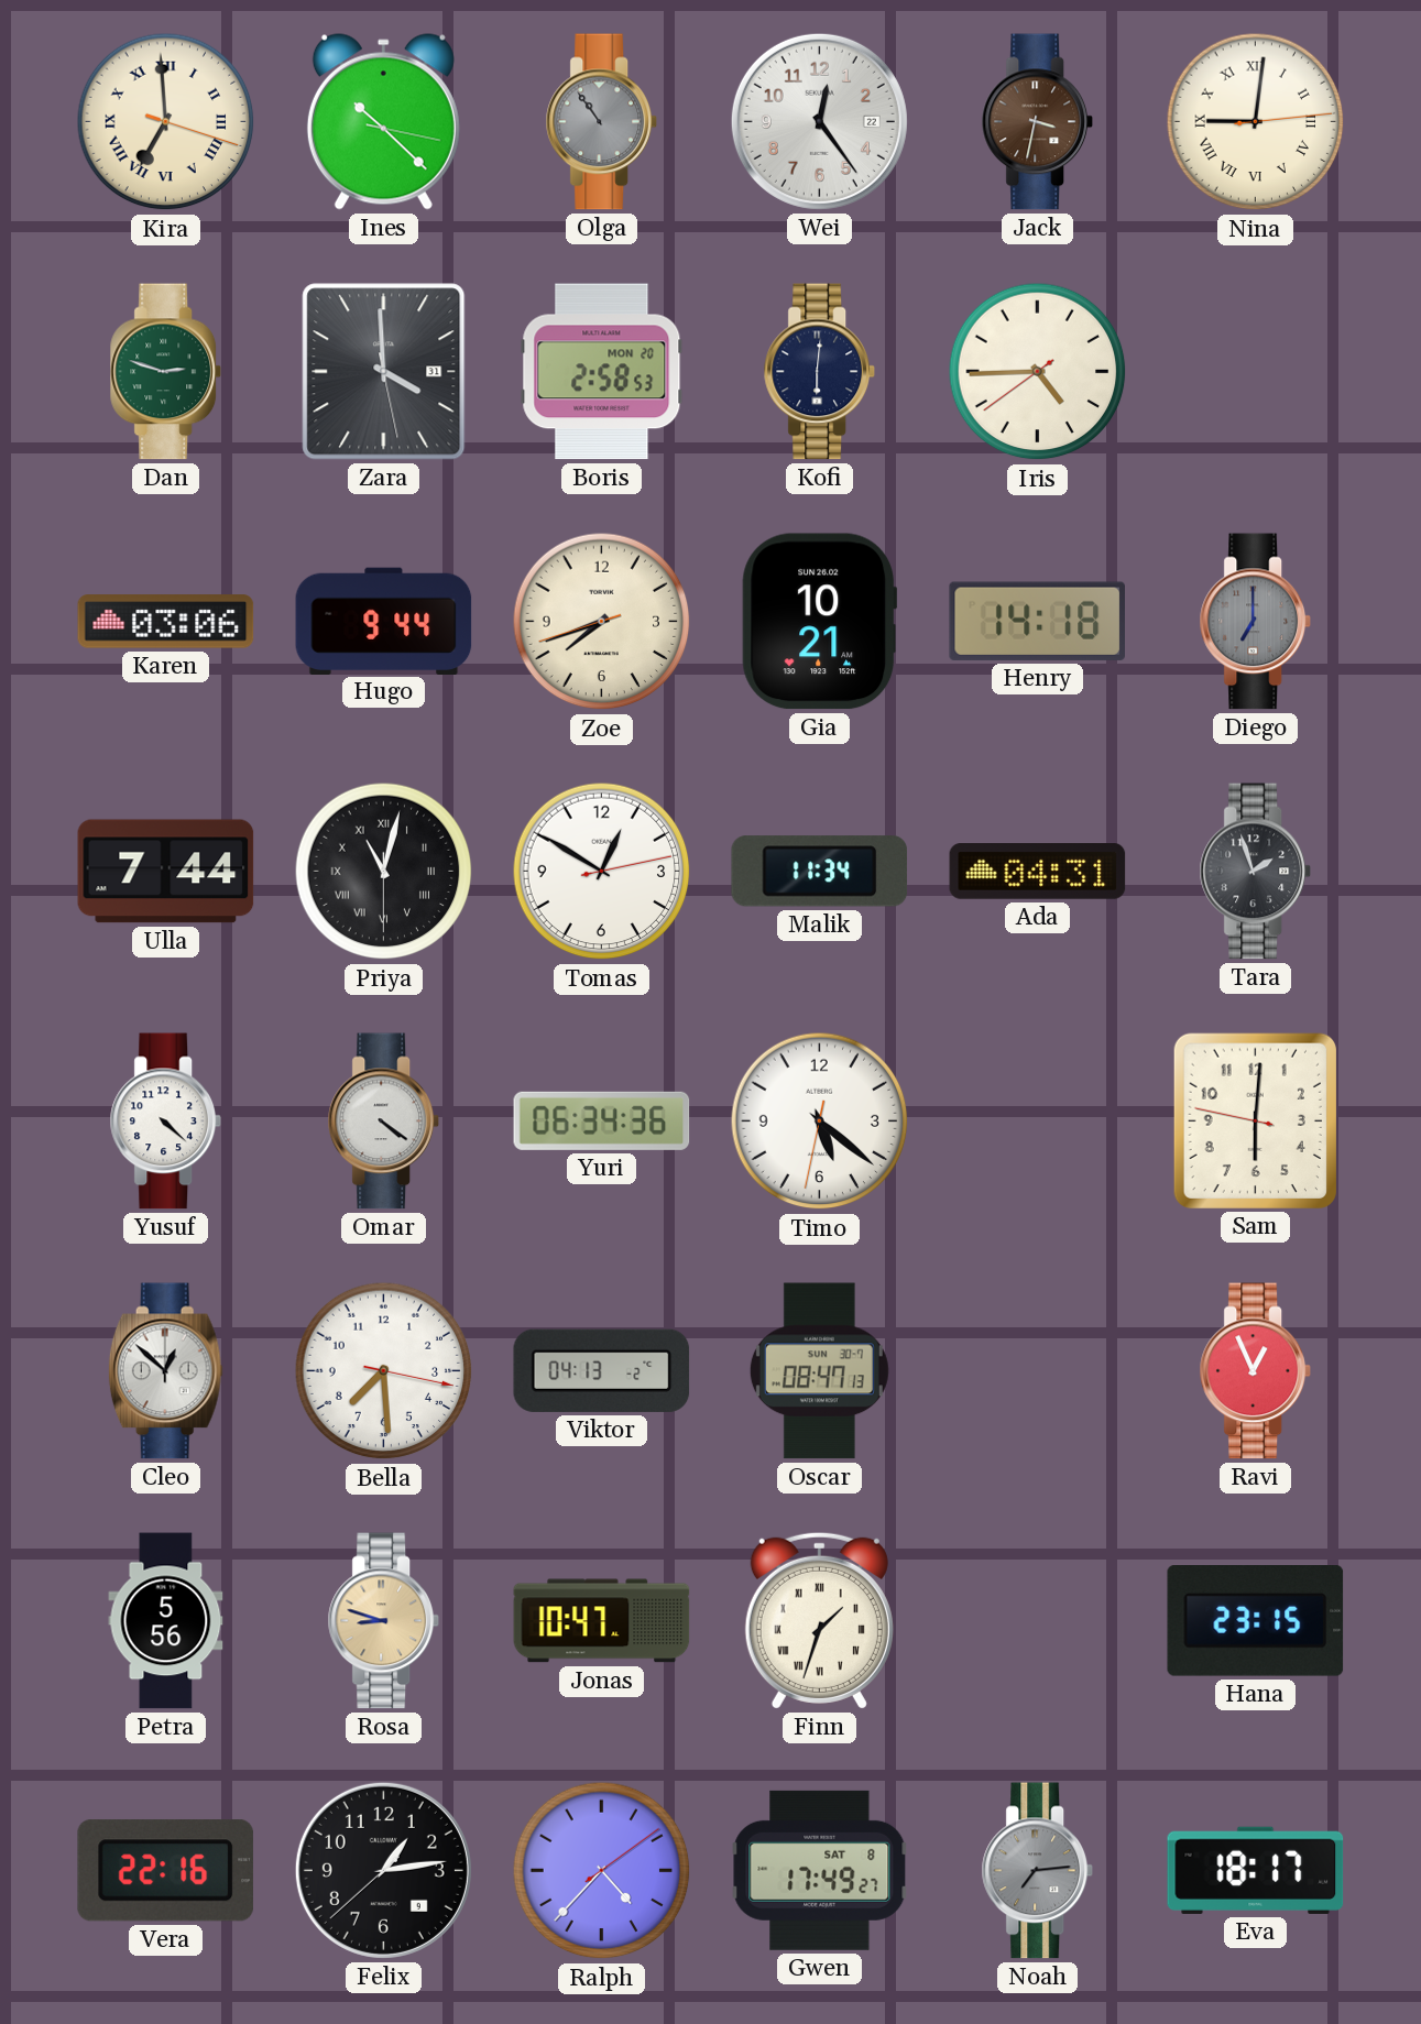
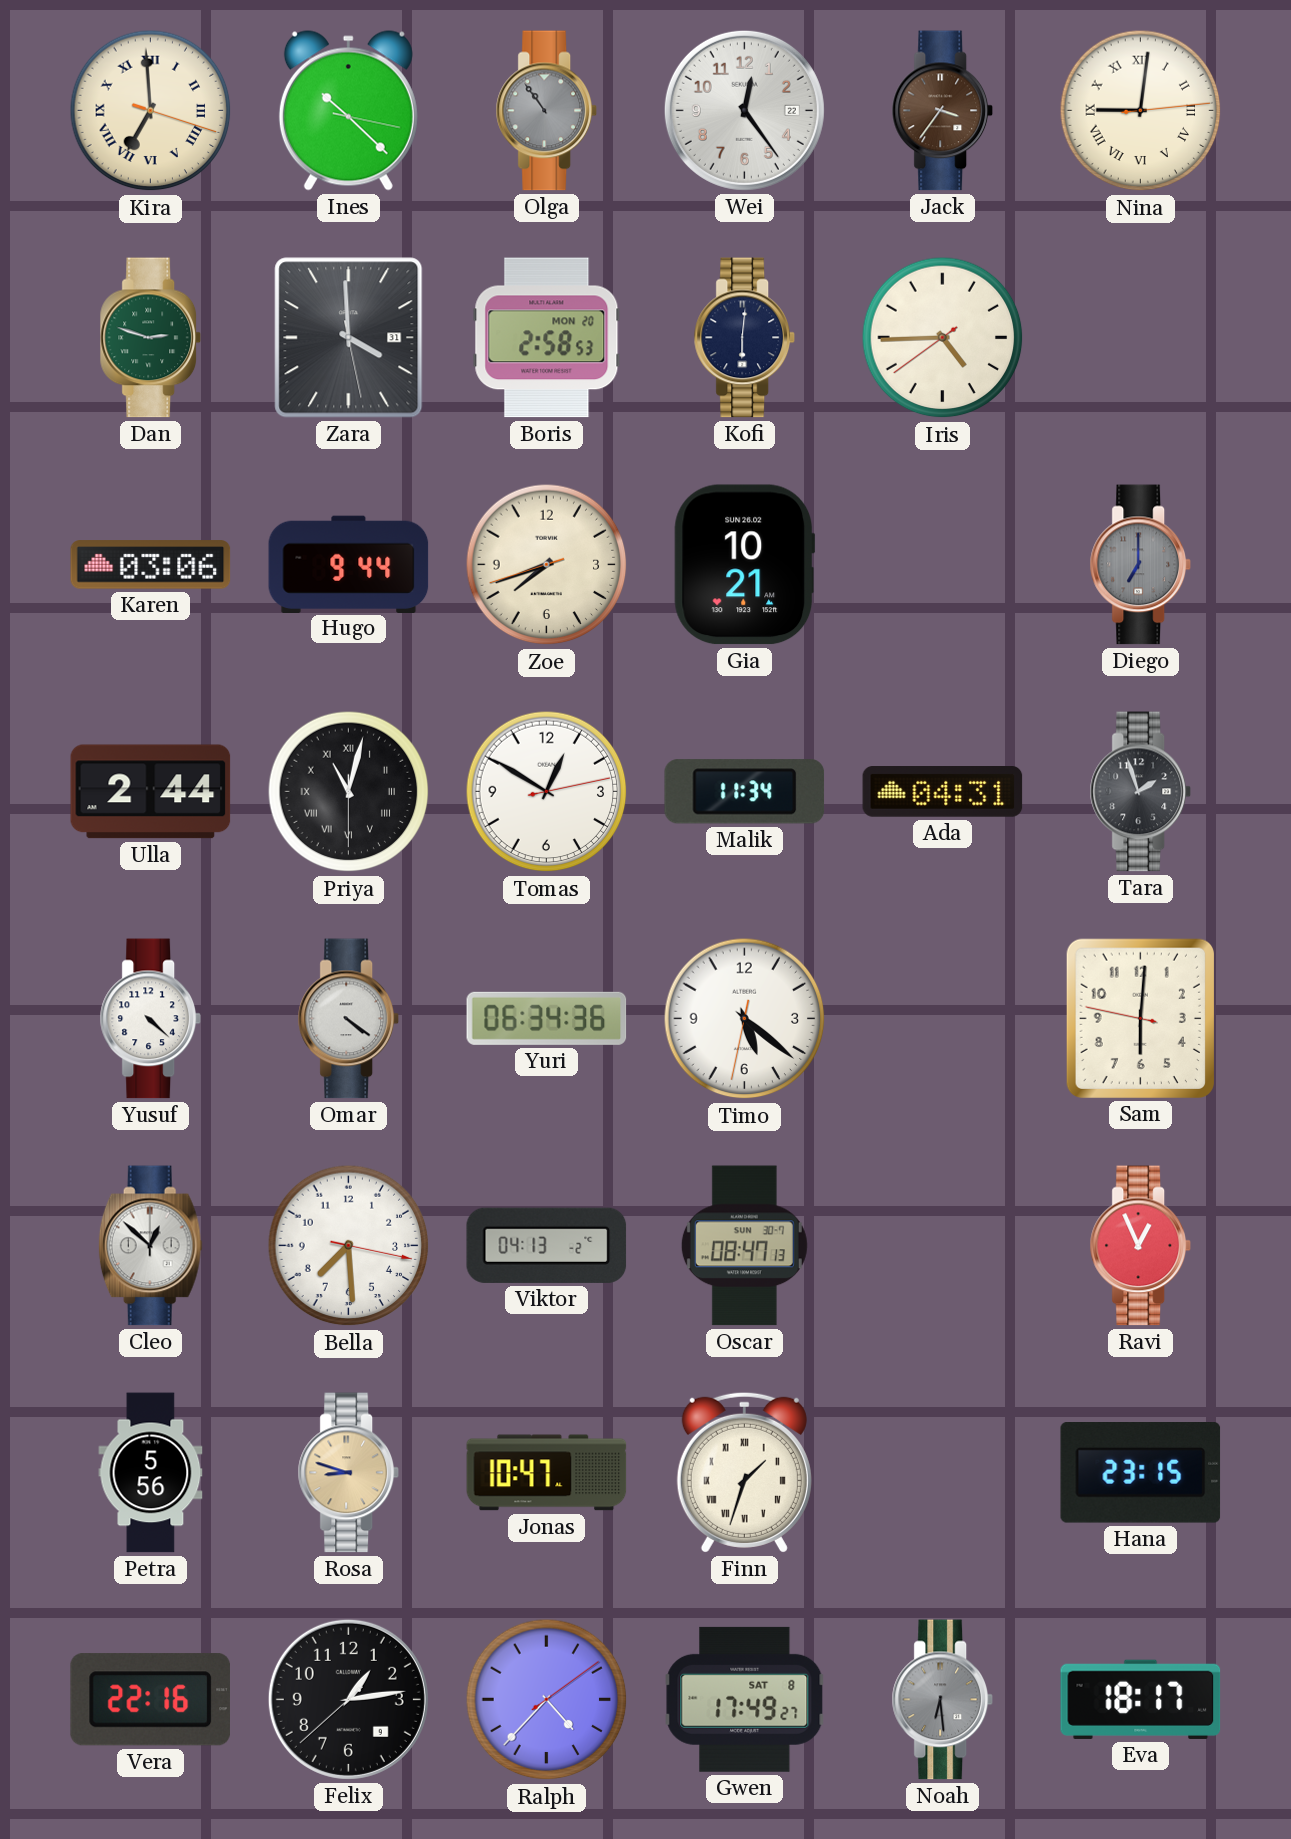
Jack: 3:32 -> 3:36
Henry: 14:18 -> none
Ulla: 7:44 -> 2:44
Noah: 7:14 -> 6:29
